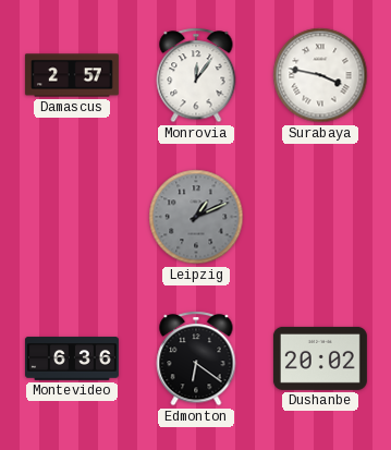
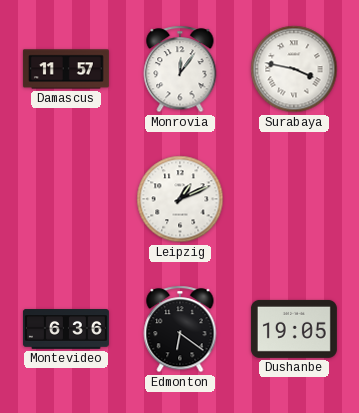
Damascus: 2:57 -> 11:57
Leipzig dial: grey -> white
Dushanbe: 20:02 -> 19:05
